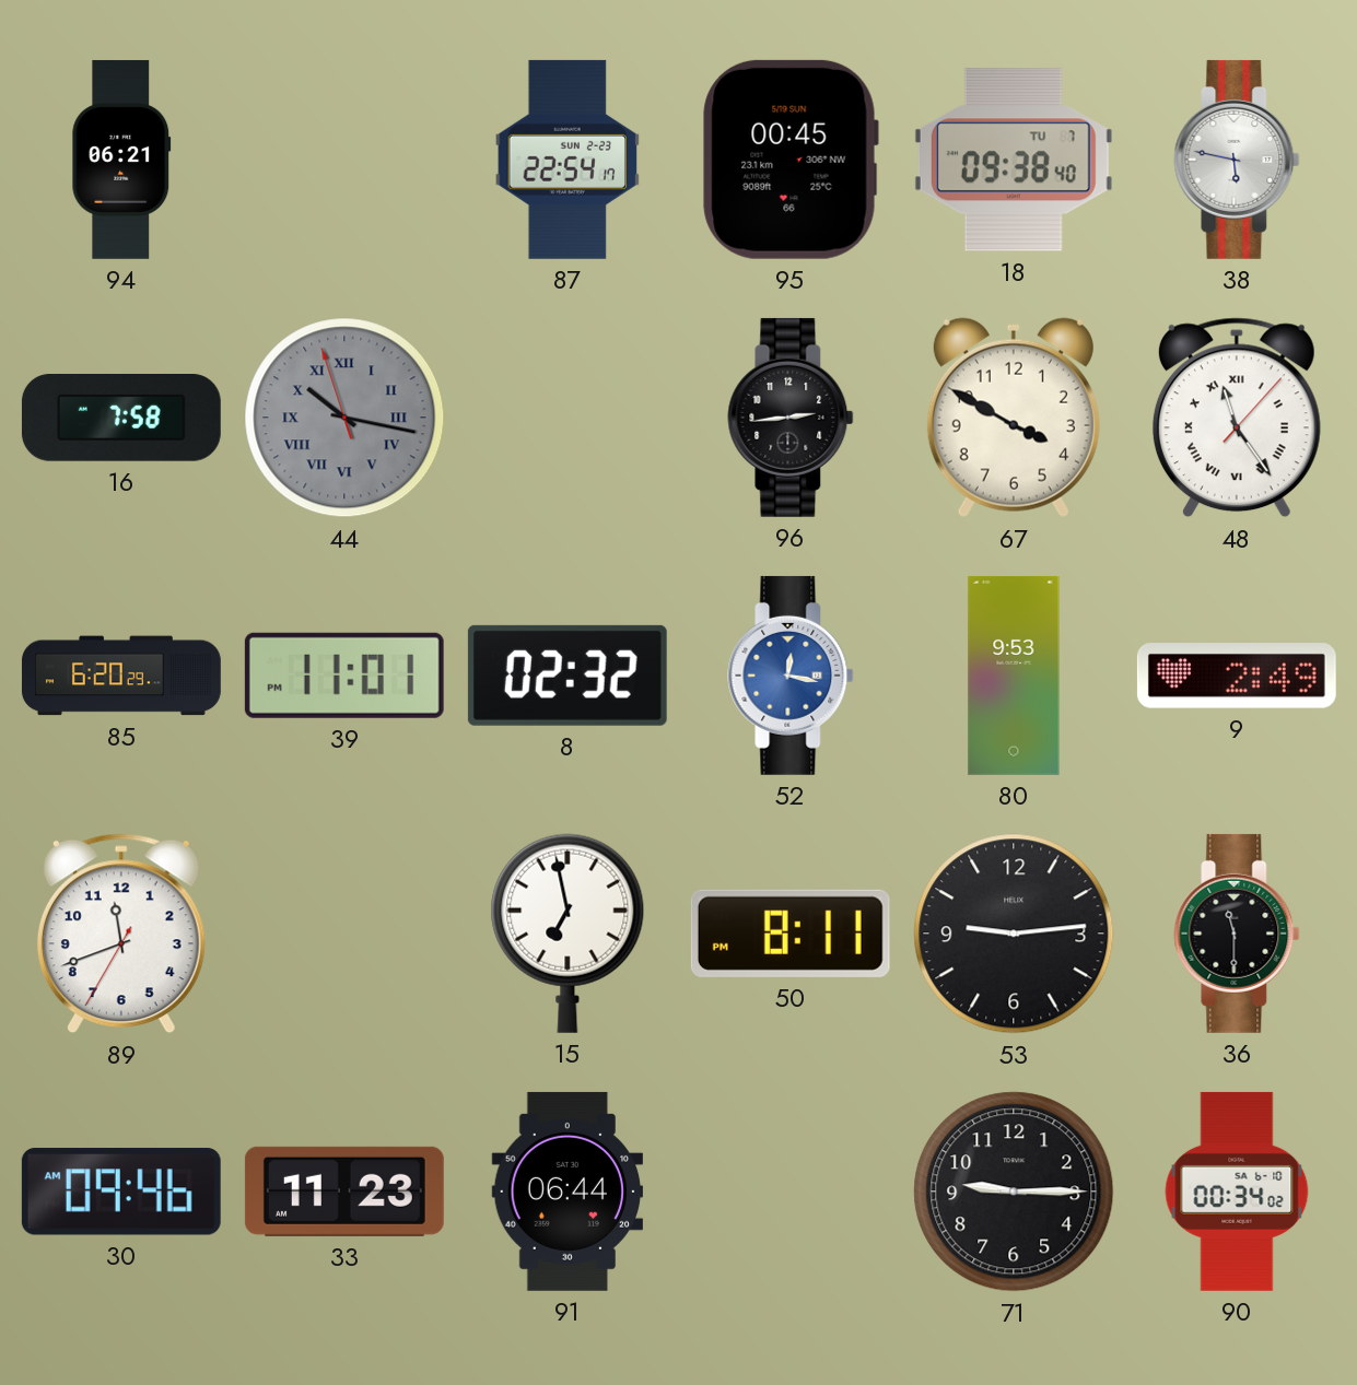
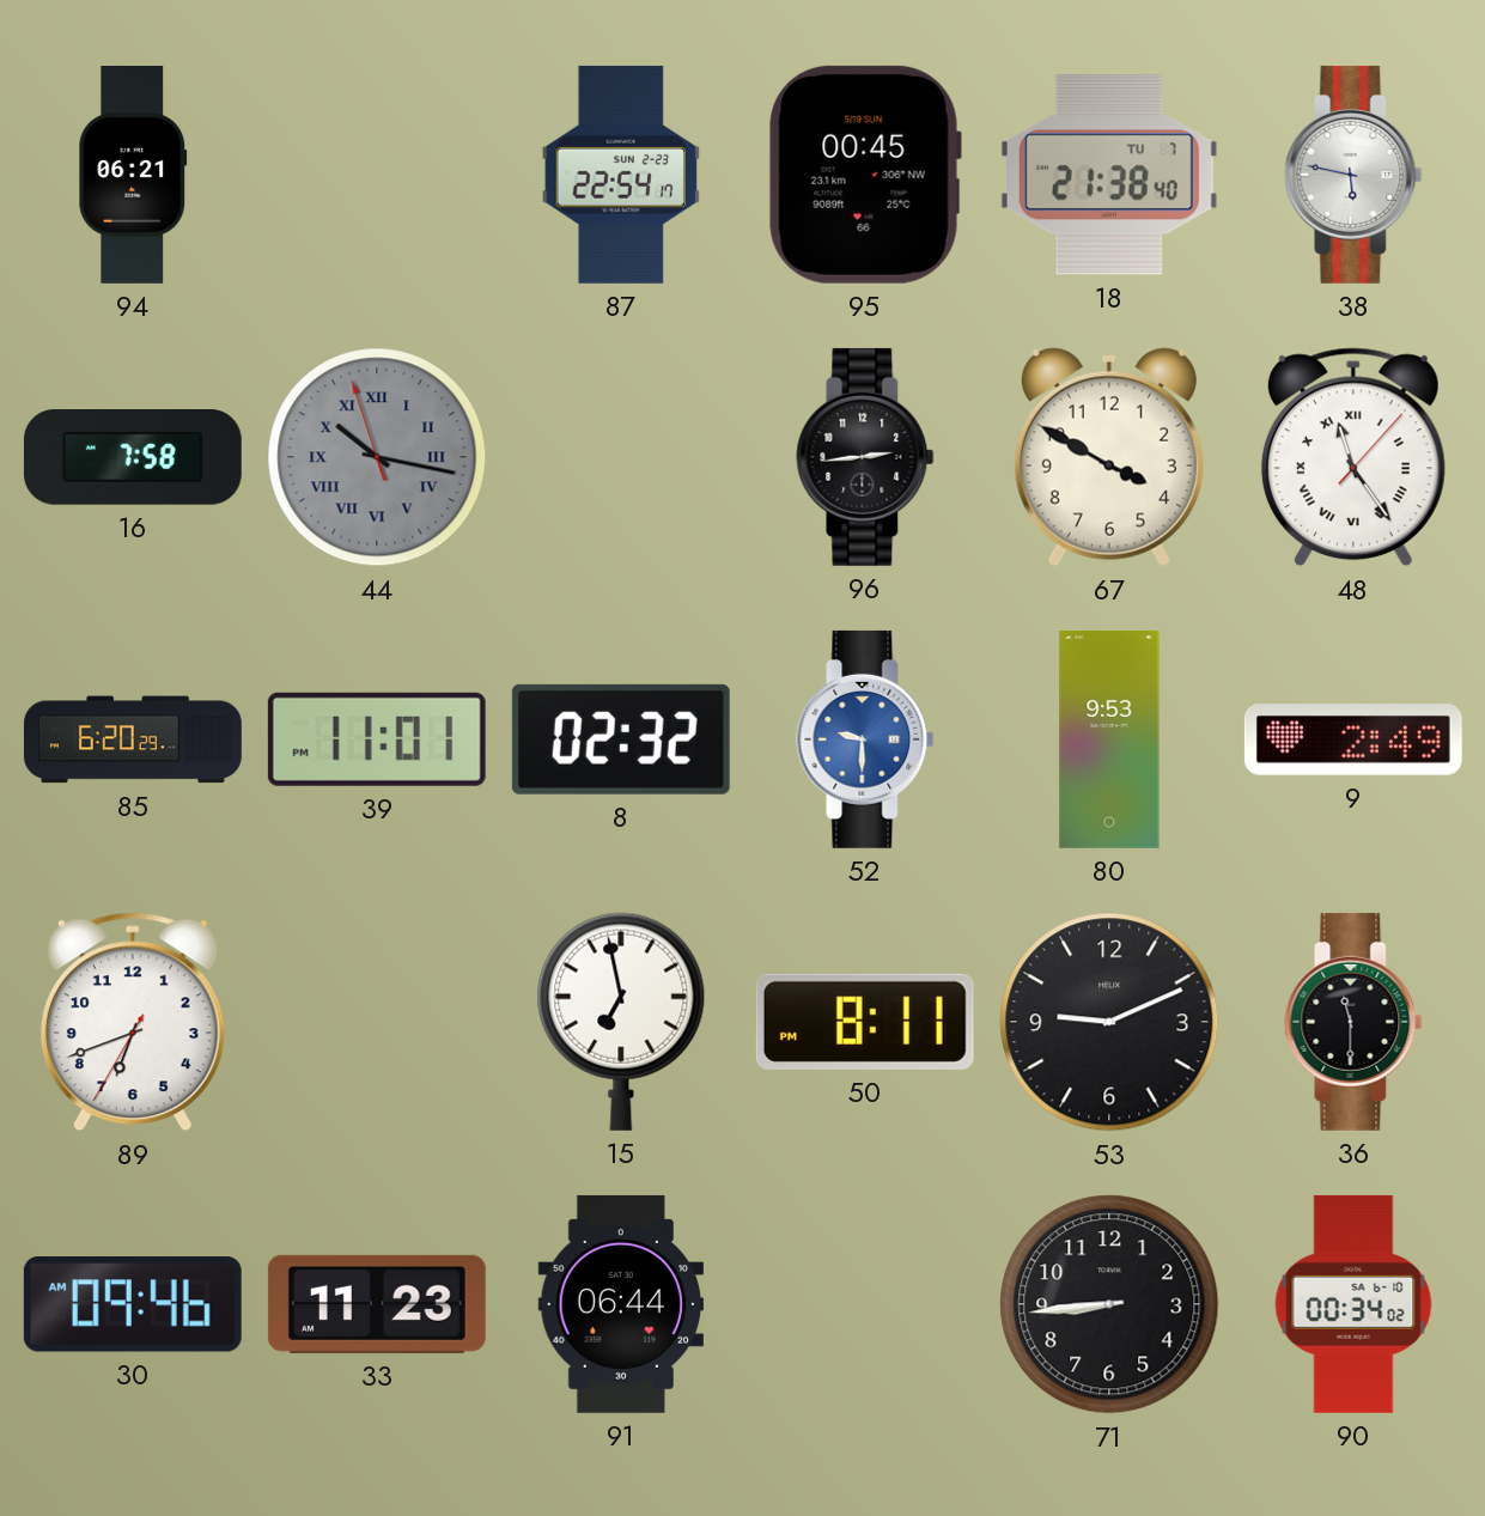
18: 09:38 -> 21:38
52: 12:17 -> 9:30
89: 11:41 -> 6:41
53: 9:14 -> 9:11
71: 9:15 -> 8:44
